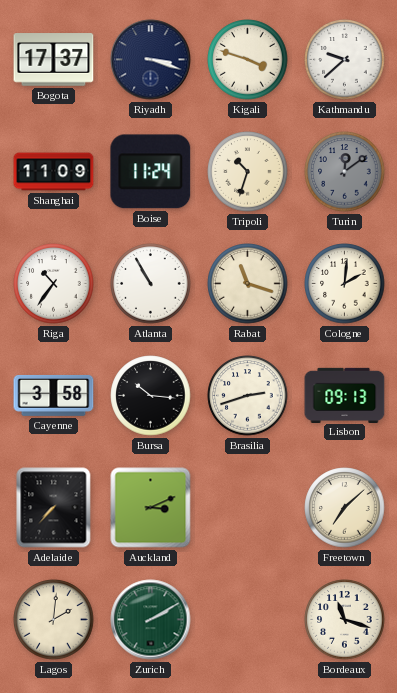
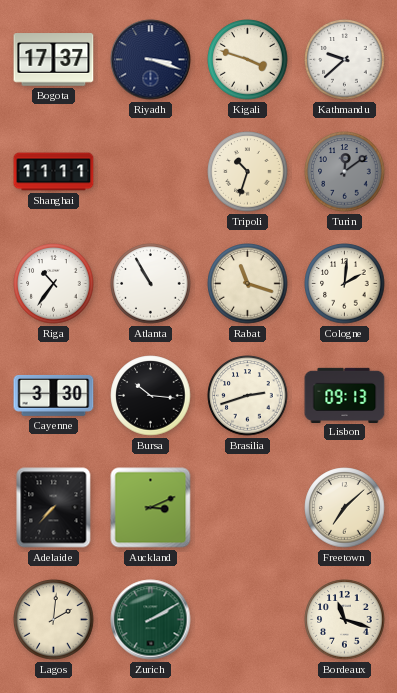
Shanghai: 11:09 -> 11:11
Boise: 11:24 -> none
Cayenne: 3:58 -> 3:30
